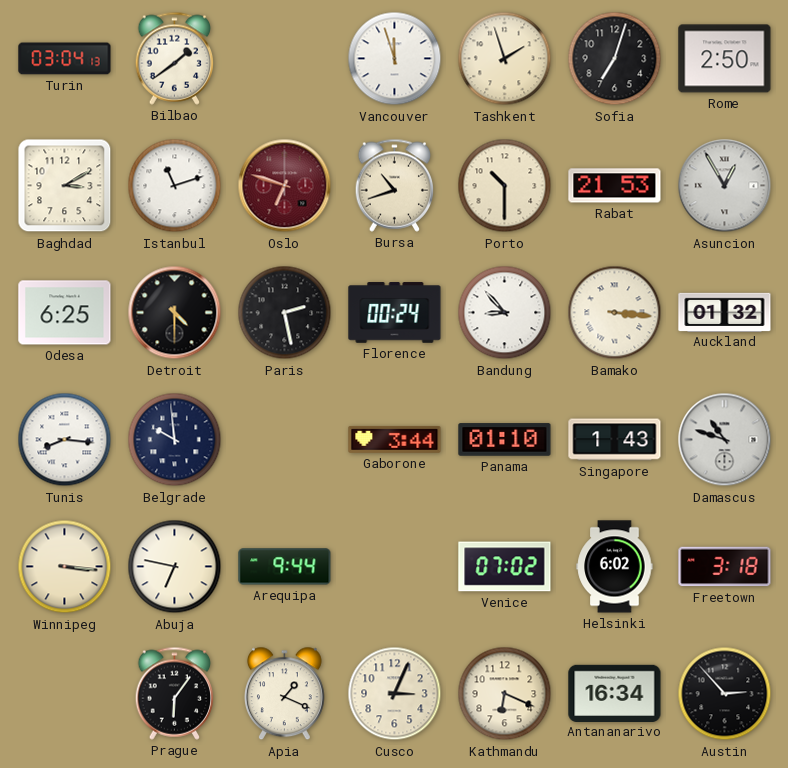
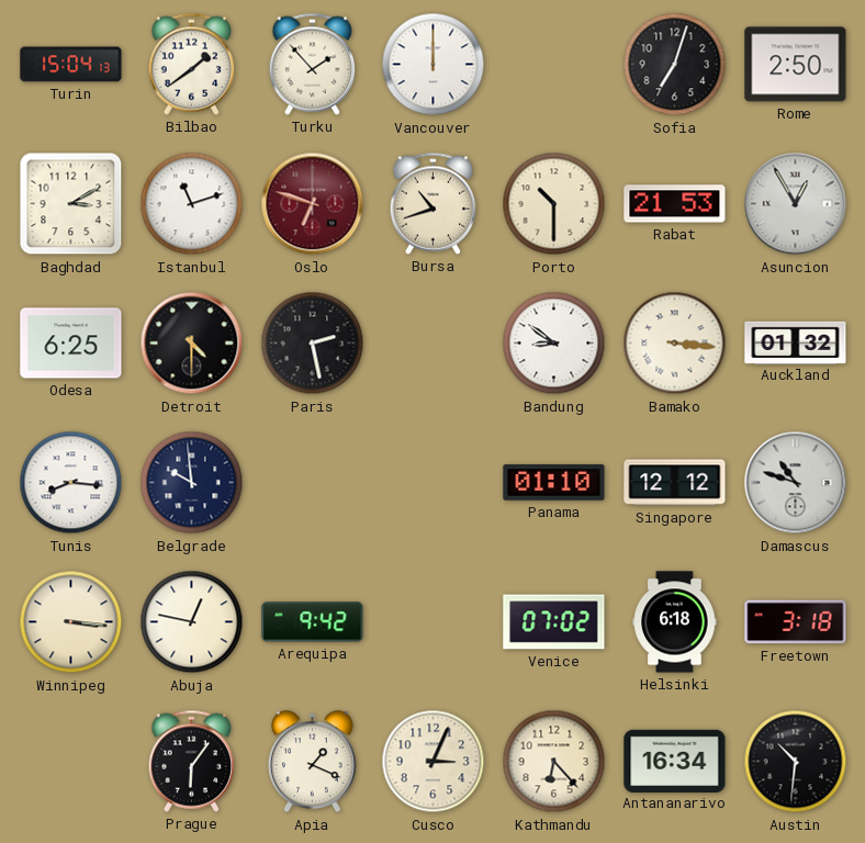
Turin: 03:04 -> 15:04
Turku: none -> 1:53
Vancouver: 11:57 -> 12:00
Tashkent: 1:57 -> none
Florence: 00:24 -> none
Bandung: 8:53 -> 8:51
Gaborone: 3:44 -> none
Singapore: 1:43 -> 12:12
Abuja: 6:47 -> 12:47
Arequipa: 9:44 -> 9:42
Helsinki: 6:02 -> 6:18
Kathmandu: 6:19 -> 6:23
Austin: 2:53 -> 10:31
